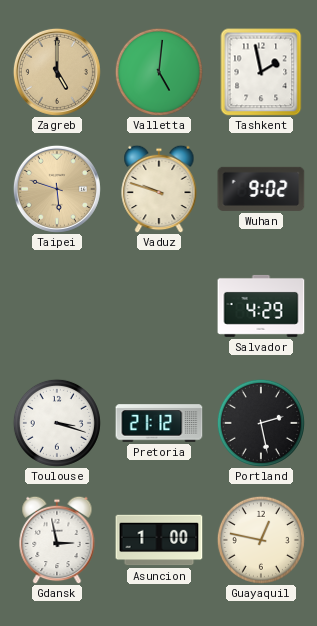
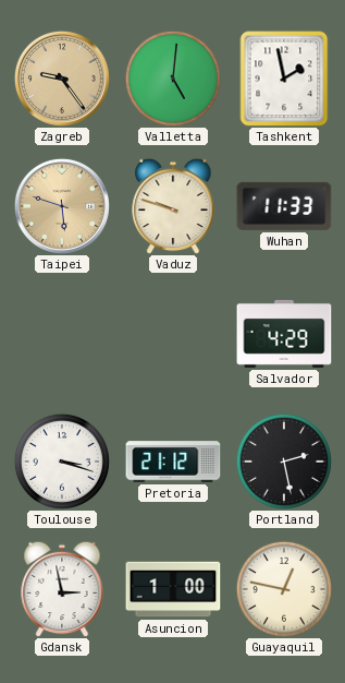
Zagreb: 5:00 -> 9:24
Wuhan: 9:02 -> 11:33
